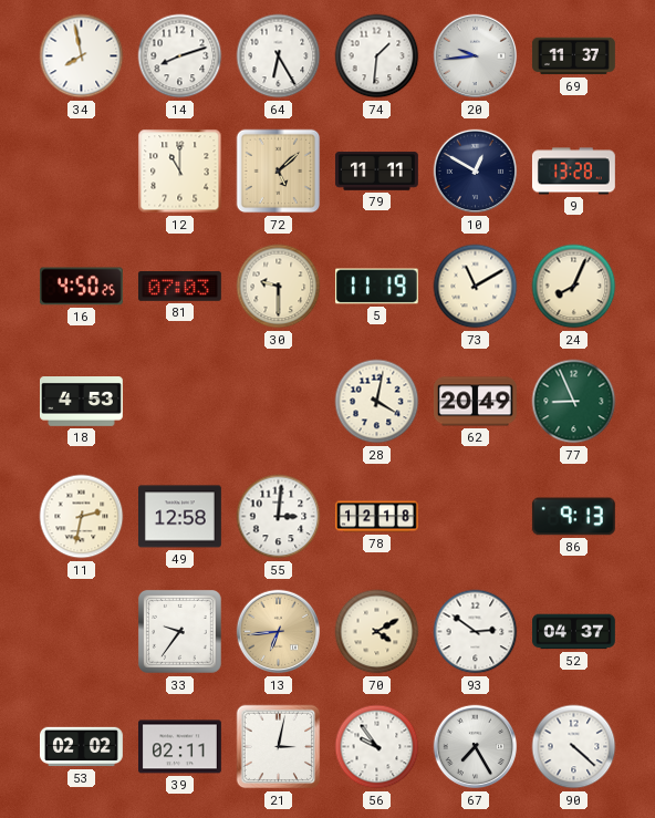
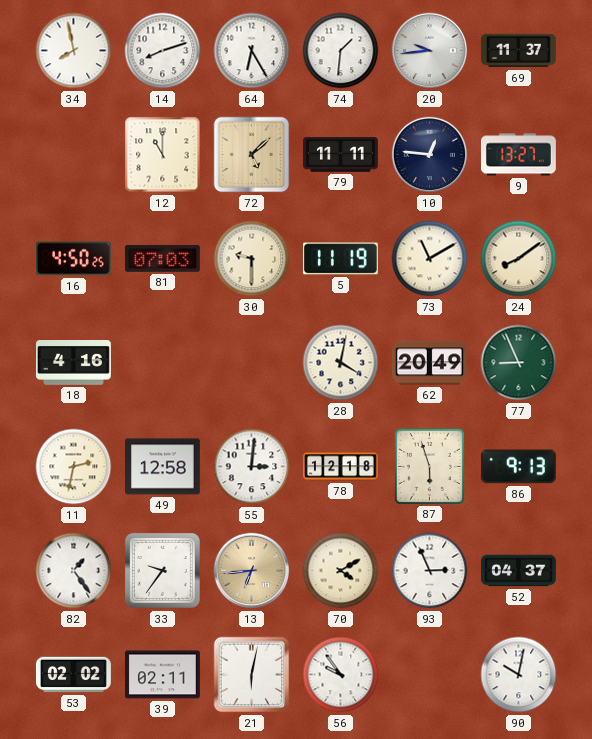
10: 12:50 -> 12:46
9: 13:28 -> 13:27
24: 8:04 -> 8:09
18: 4:53 -> 4:16
87: none -> 5:57
82: none -> 1:24
93: 2:51 -> 2:56
21: 3:02 -> 6:02
67: 7:25 -> none
90: 4:22 -> 10:02
